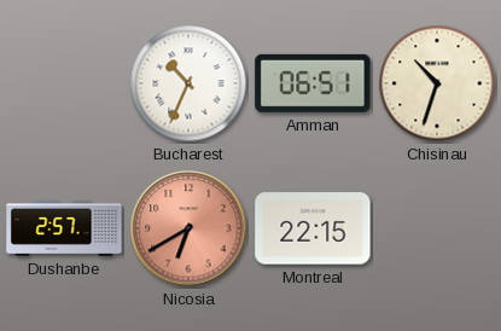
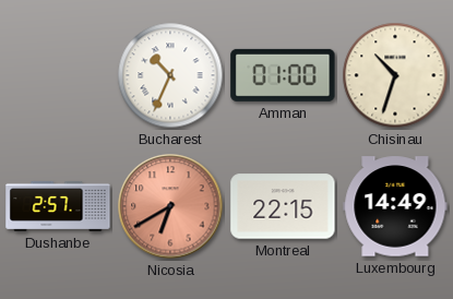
Amman: 06:51 -> 01:00
Luxembourg: none -> 14:49
